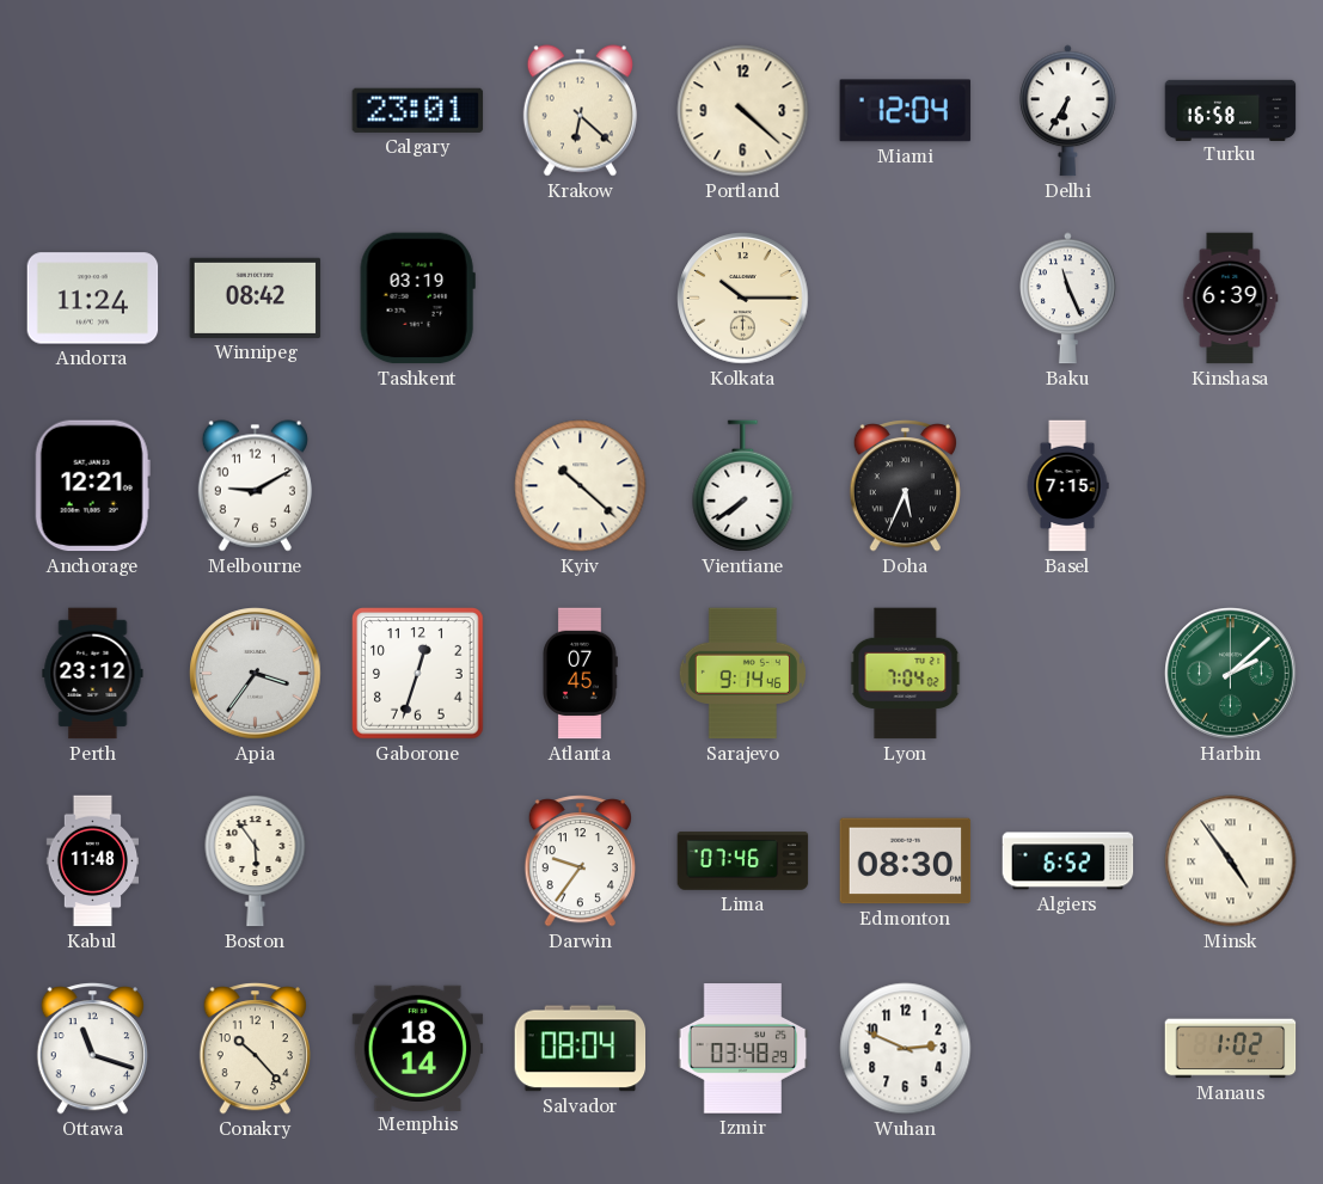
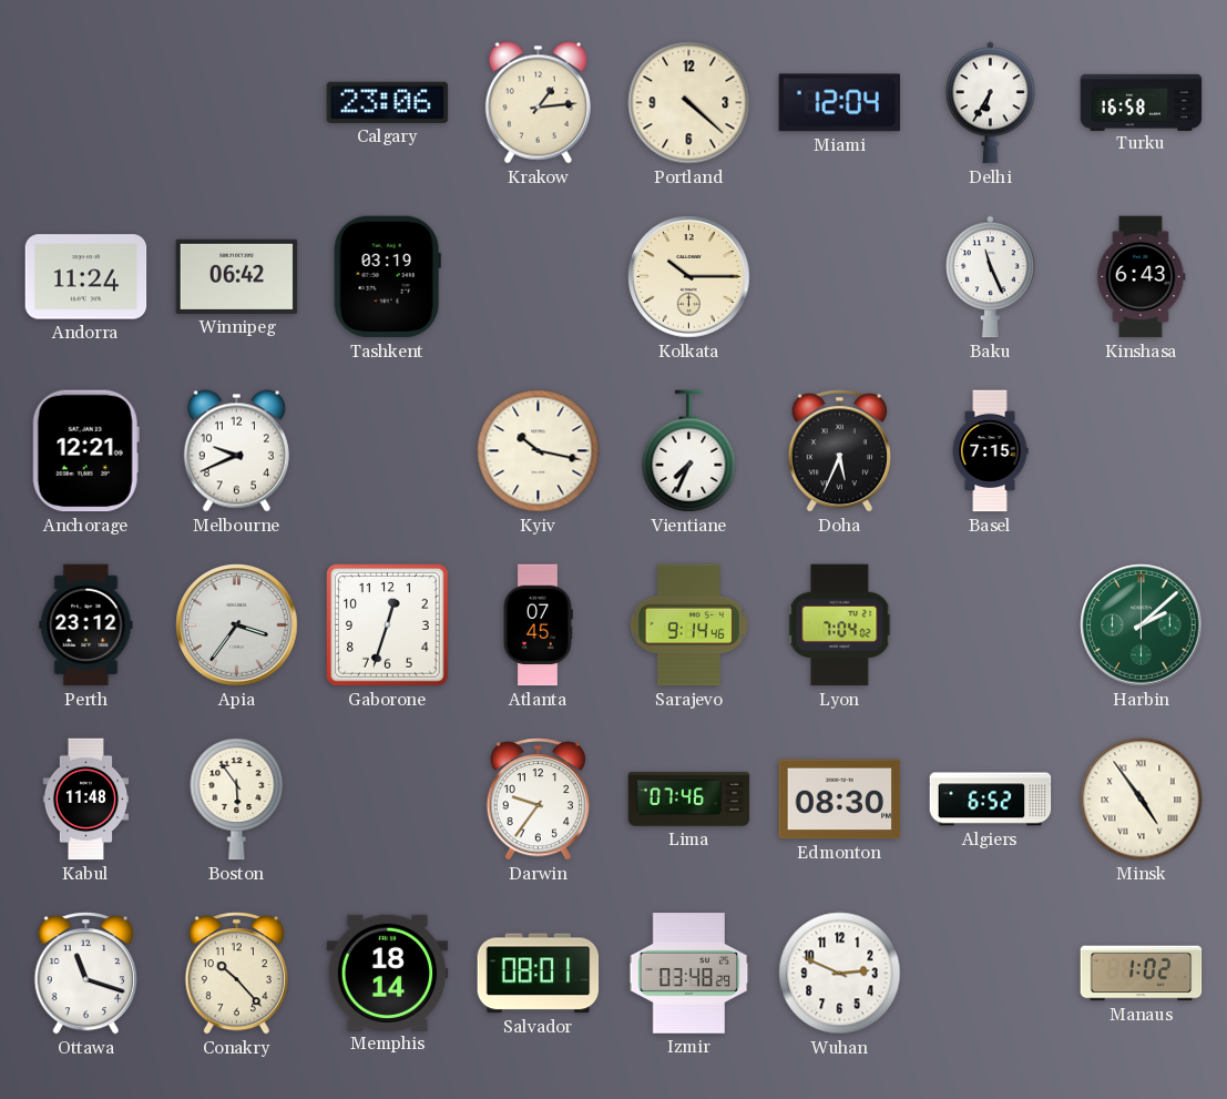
Calgary: 23:01 -> 23:06
Krakow: 6:22 -> 1:14
Winnipeg: 08:42 -> 06:42
Kinshasa: 6:39 -> 6:43
Melbourne: 9:10 -> 9:41
Kyiv: 10:22 -> 10:17
Vientiane: 7:39 -> 7:34
Salvador: 08:04 -> 08:01
